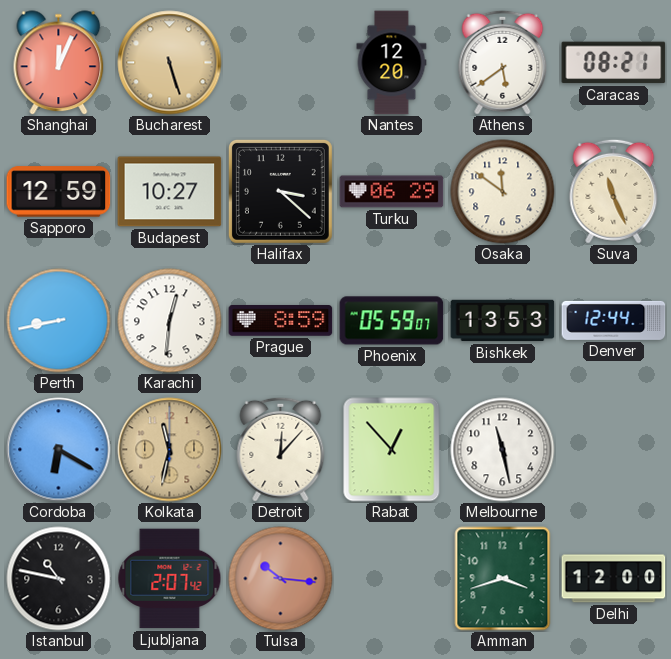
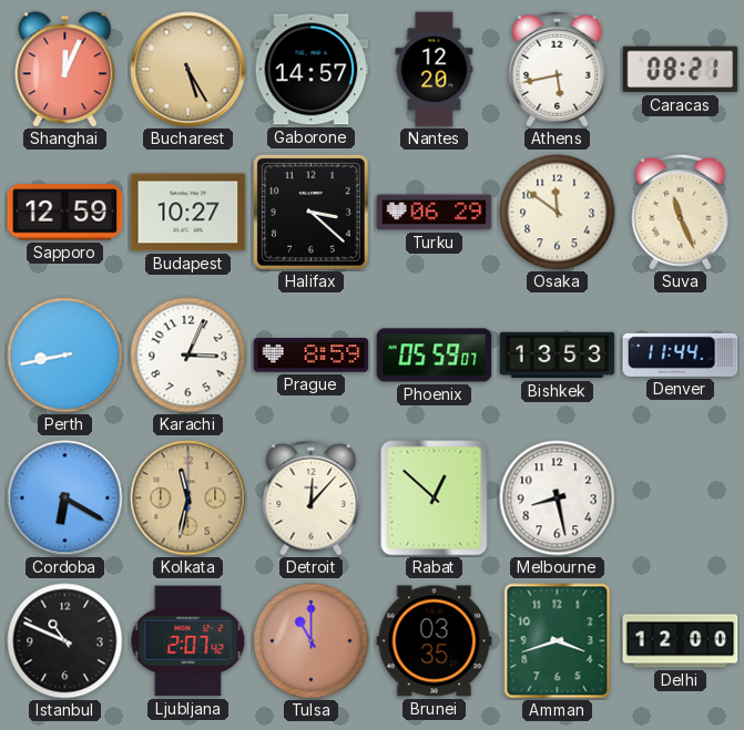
Bucharest: 5:27 -> 5:25
Gaborone: none -> 14:57
Athens: 5:39 -> 5:43
Karachi: 12:31 -> 3:04
Denver: 12:44 -> 11:44
Rabat: 12:53 -> 12:52
Melbourne: 11:28 -> 8:28
Istanbul: 10:47 -> 10:49
Tulsa: 10:16 -> 11:00
Brunei: none -> 03:35
